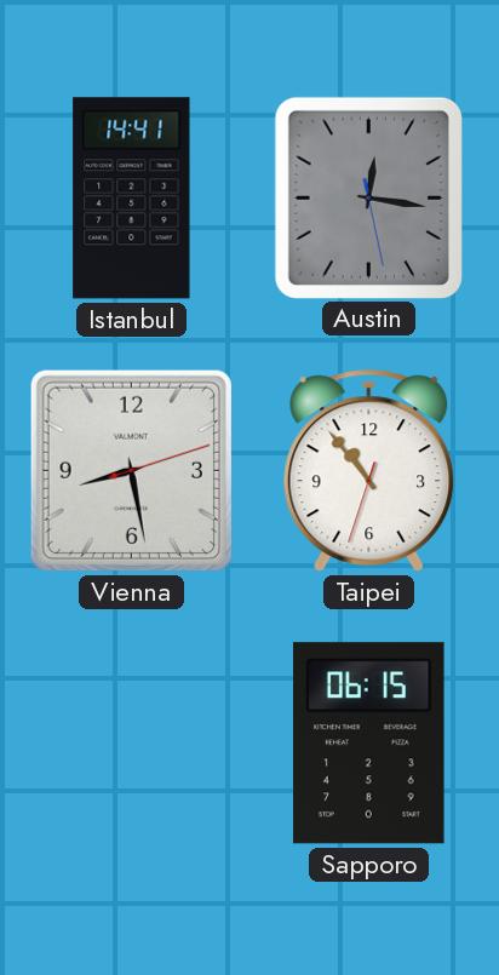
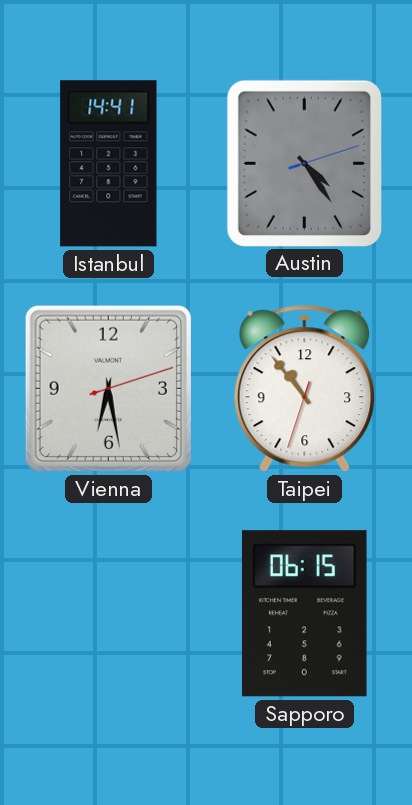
Austin: 12:16 -> 4:24
Vienna: 8:28 -> 6:28
